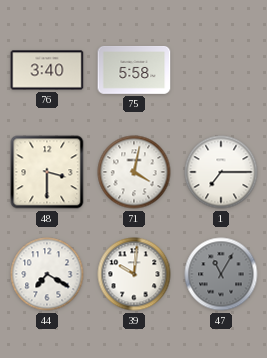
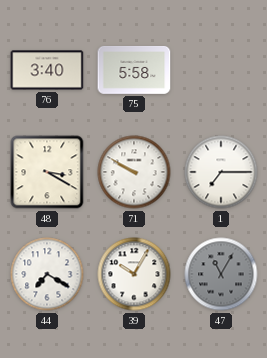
48: 3:30 -> 3:20
71: 4:02 -> 9:50
39: 10:01 -> 10:05
